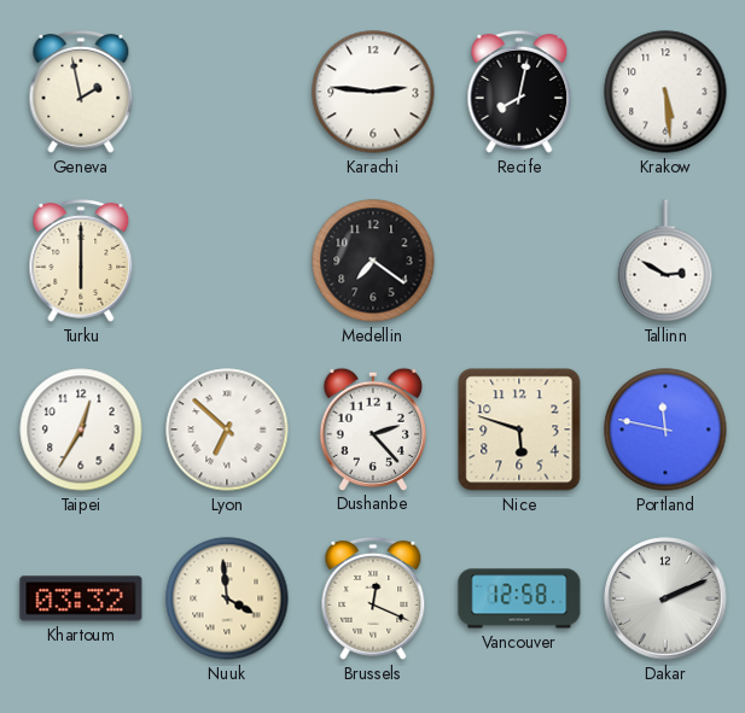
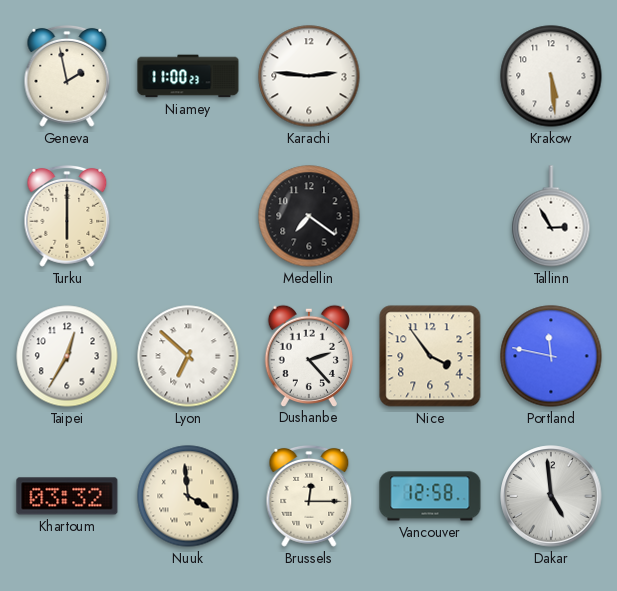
Niamey: none -> 11:00
Recife: 8:02 -> none
Tallinn: 2:50 -> 2:55
Nice: 5:48 -> 3:54
Brussels: 12:19 -> 12:15
Dakar: 2:11 -> 4:59
